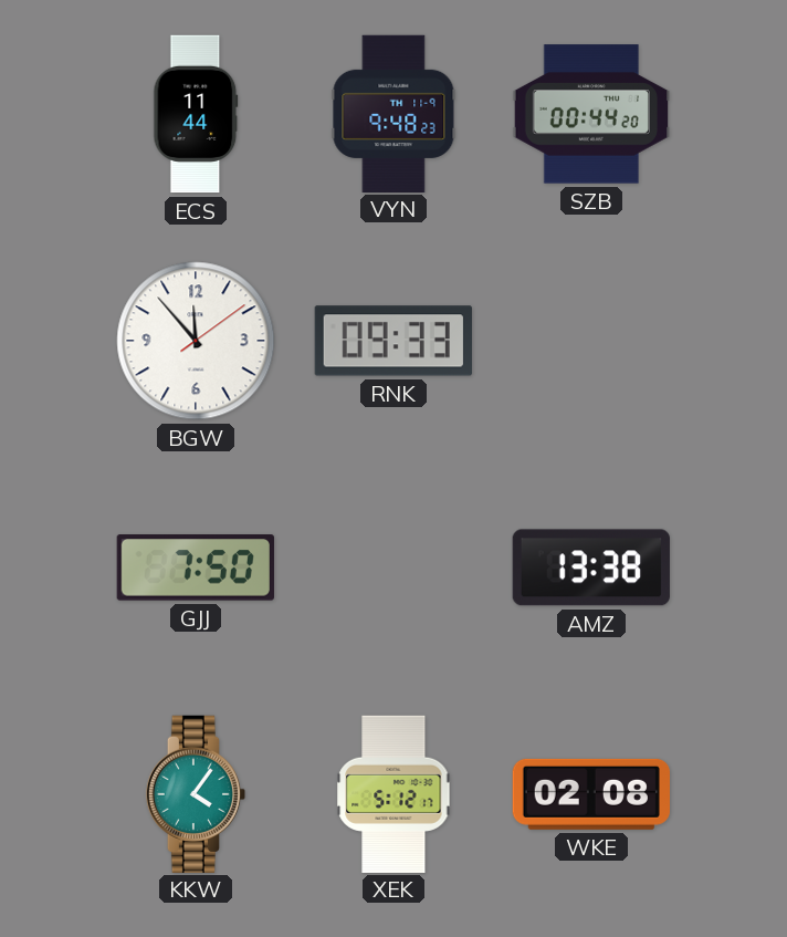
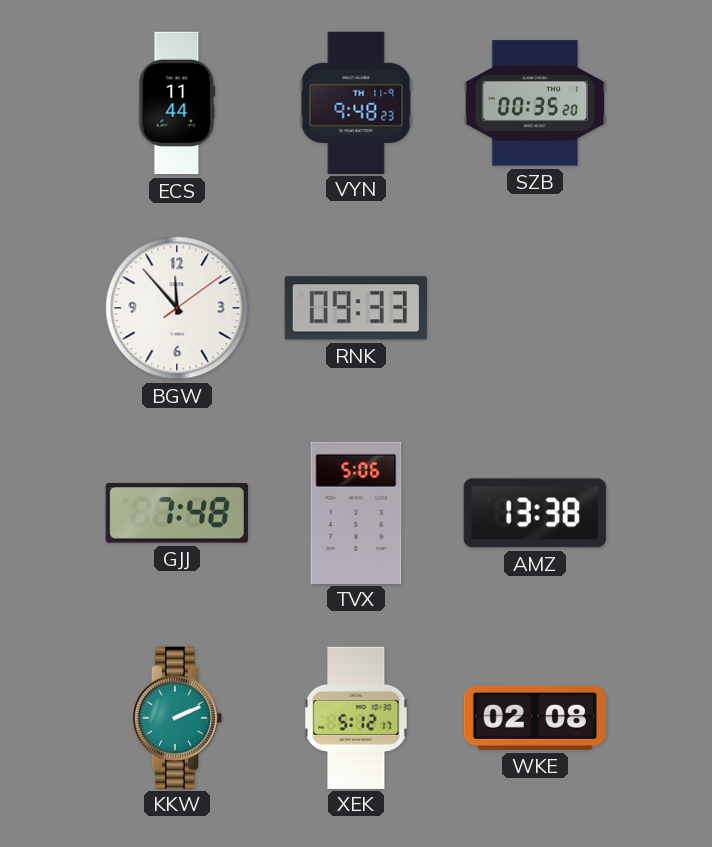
SZB: 00:44 -> 00:35
GJJ: 7:50 -> 7:48
TVX: none -> 5:06
KKW: 4:06 -> 2:11
